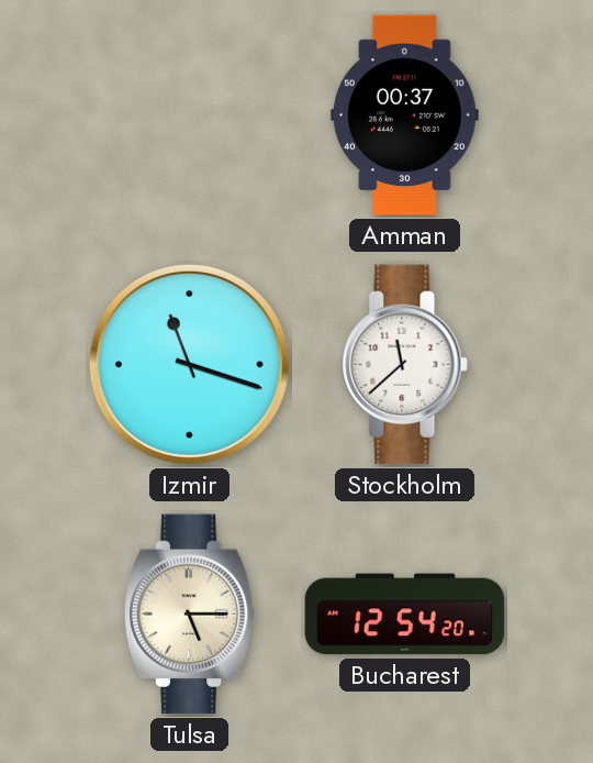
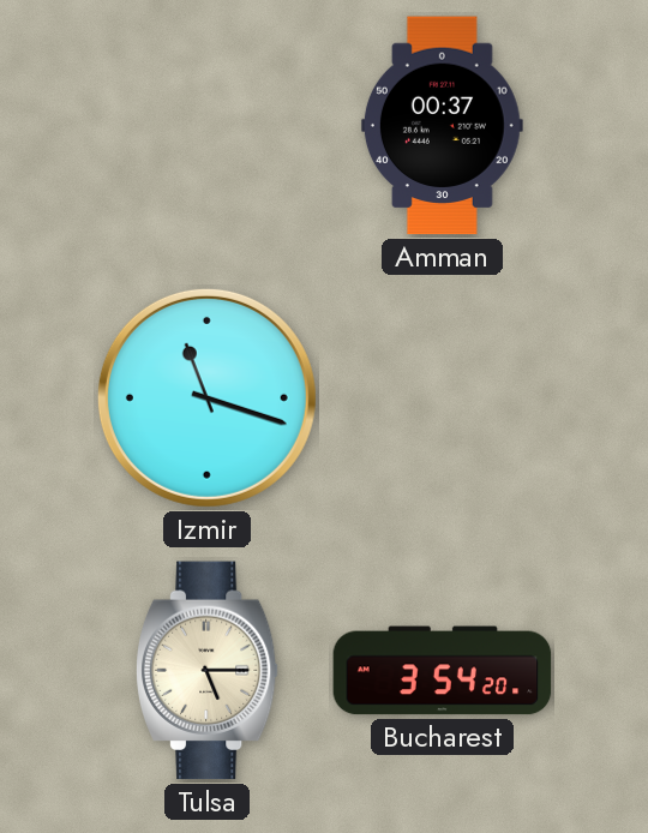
Stockholm: 11:38 -> none
Bucharest: 12:54 -> 3:54
